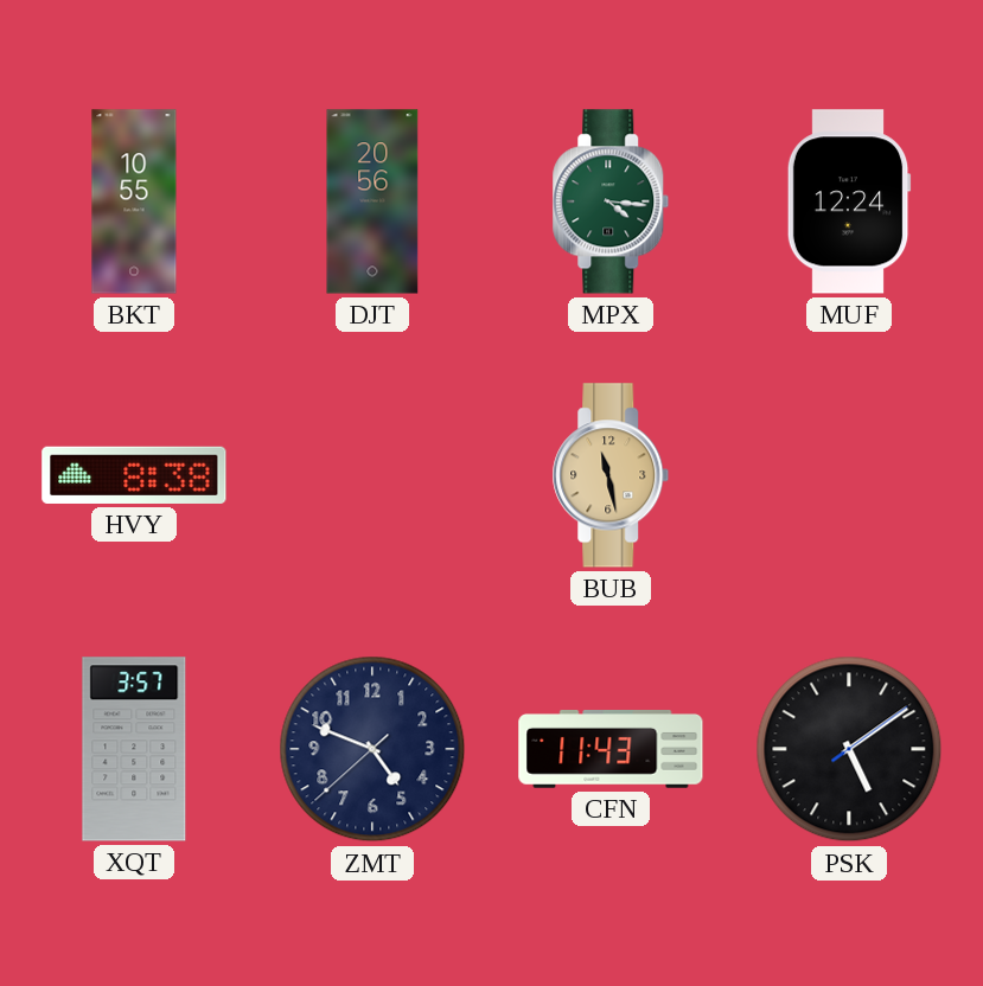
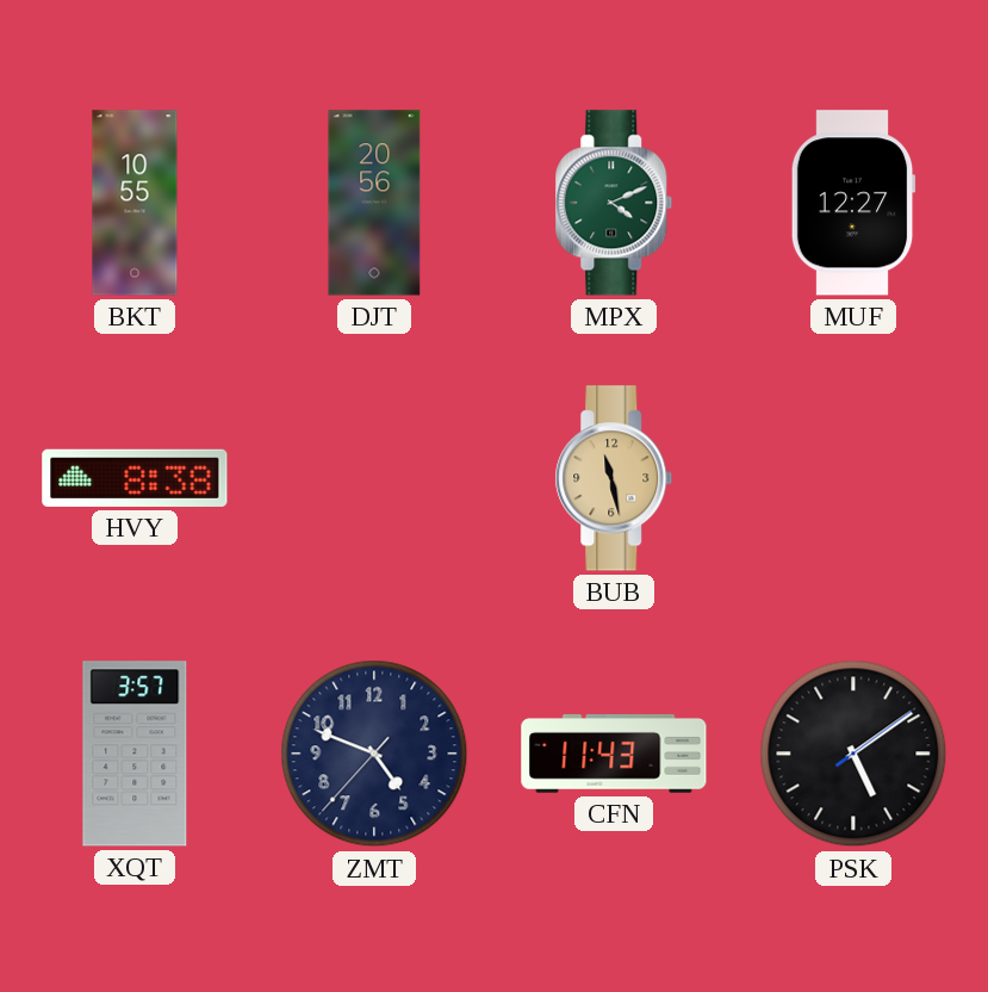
MPX: 4:16 -> 4:11
MUF: 12:24 -> 12:27
ZMT: 4:48:38 -> 4:48:37
